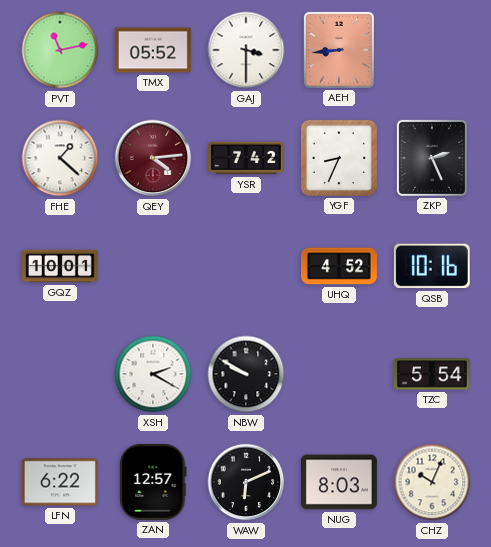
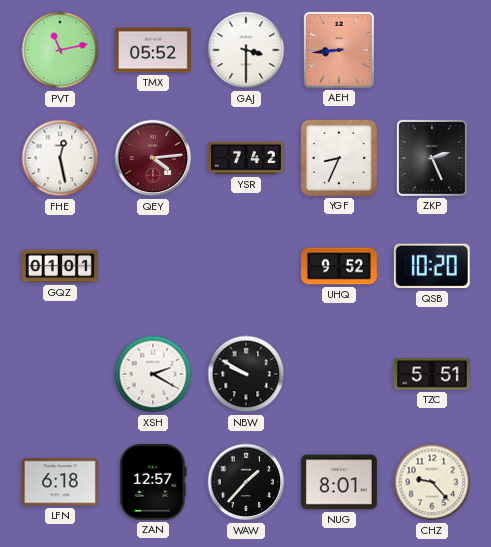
FHE: 1:22 -> 12:28
GQZ: 10:01 -> 01:01
UHQ: 4:52 -> 9:52
QSB: 10:16 -> 10:20
TZC: 5:54 -> 5:51
LFN: 6:22 -> 6:18
WAW: 6:11 -> 1:37
NUG: 8:03 -> 8:01
CHZ: 10:04 -> 9:23
